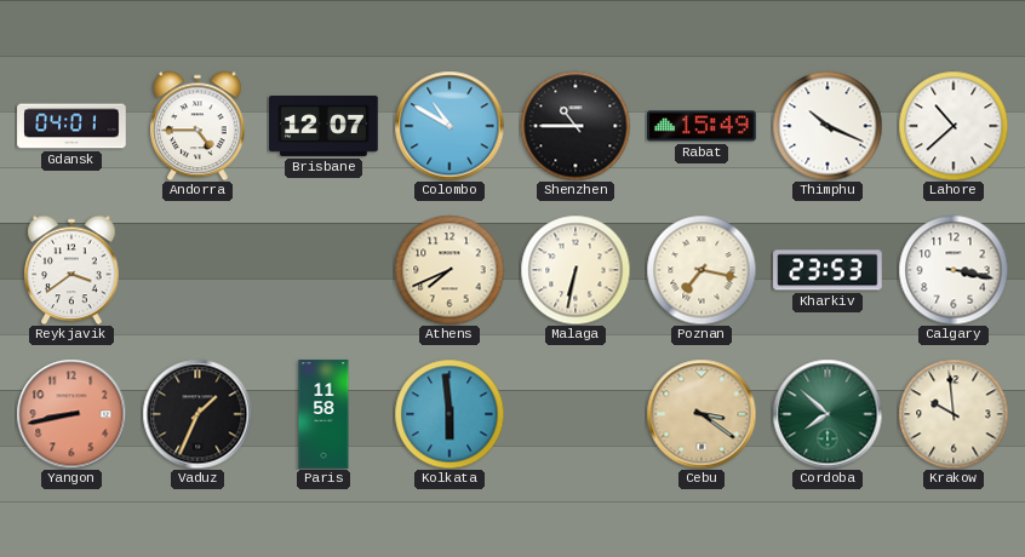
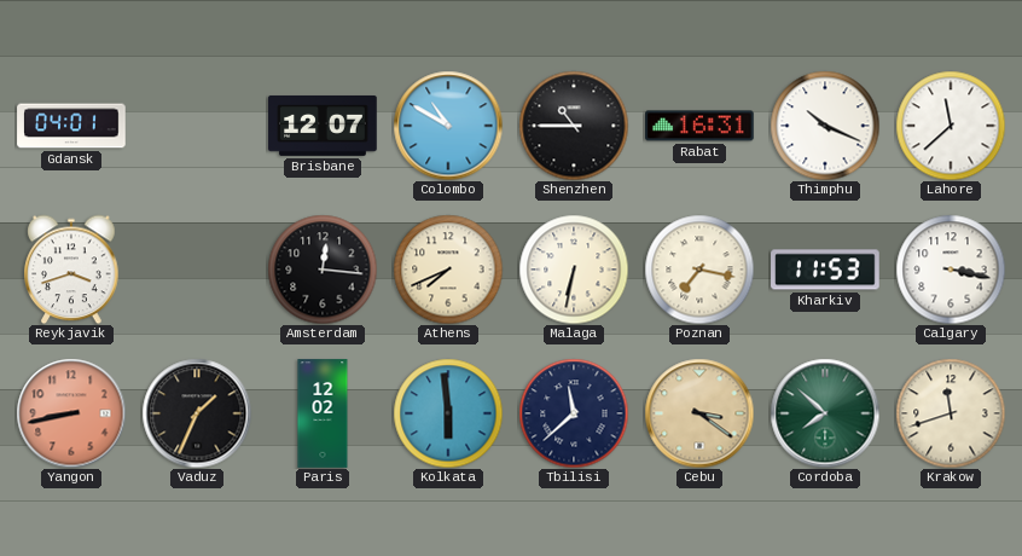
Andorra: 4:45 -> none
Rabat: 15:49 -> 16:31
Lahore: 10:38 -> 11:38
Reykjavik: 3:39 -> 3:42
Amsterdam: none -> 12:16
Kharkiv: 23:53 -> 11:53
Paris: 11:58 -> 12:02
Tbilisi: none -> 11:38
Krakow: 9:59 -> 11:42
